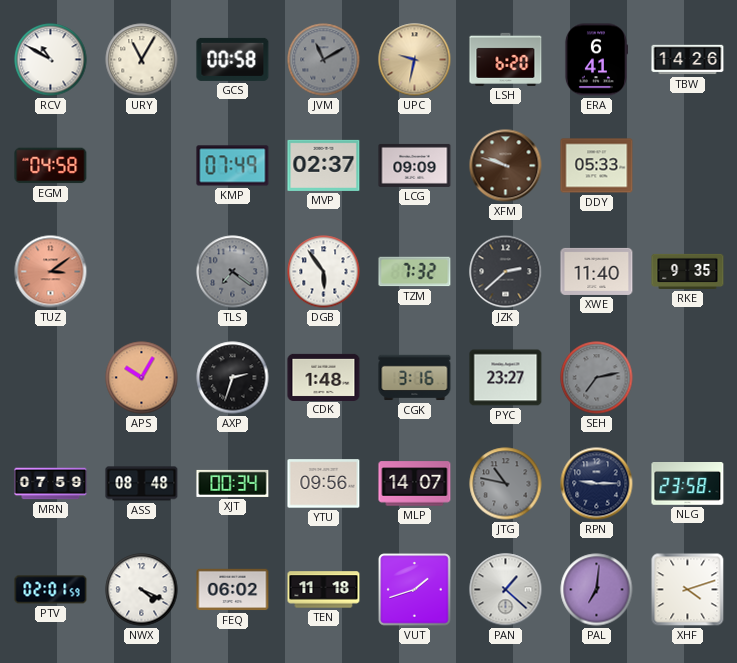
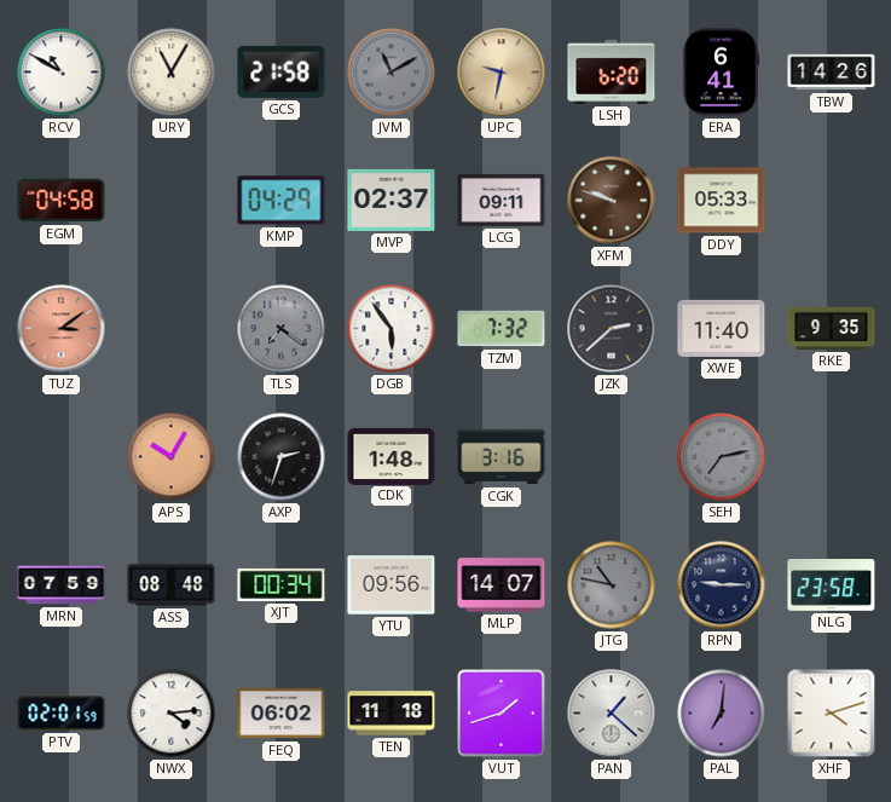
GCS: 00:58 -> 21:58
KMP: 07:49 -> 04:29
LCG: 09:09 -> 09:11
PYC: 23:27 -> none
NWX: 4:19 -> 4:14
